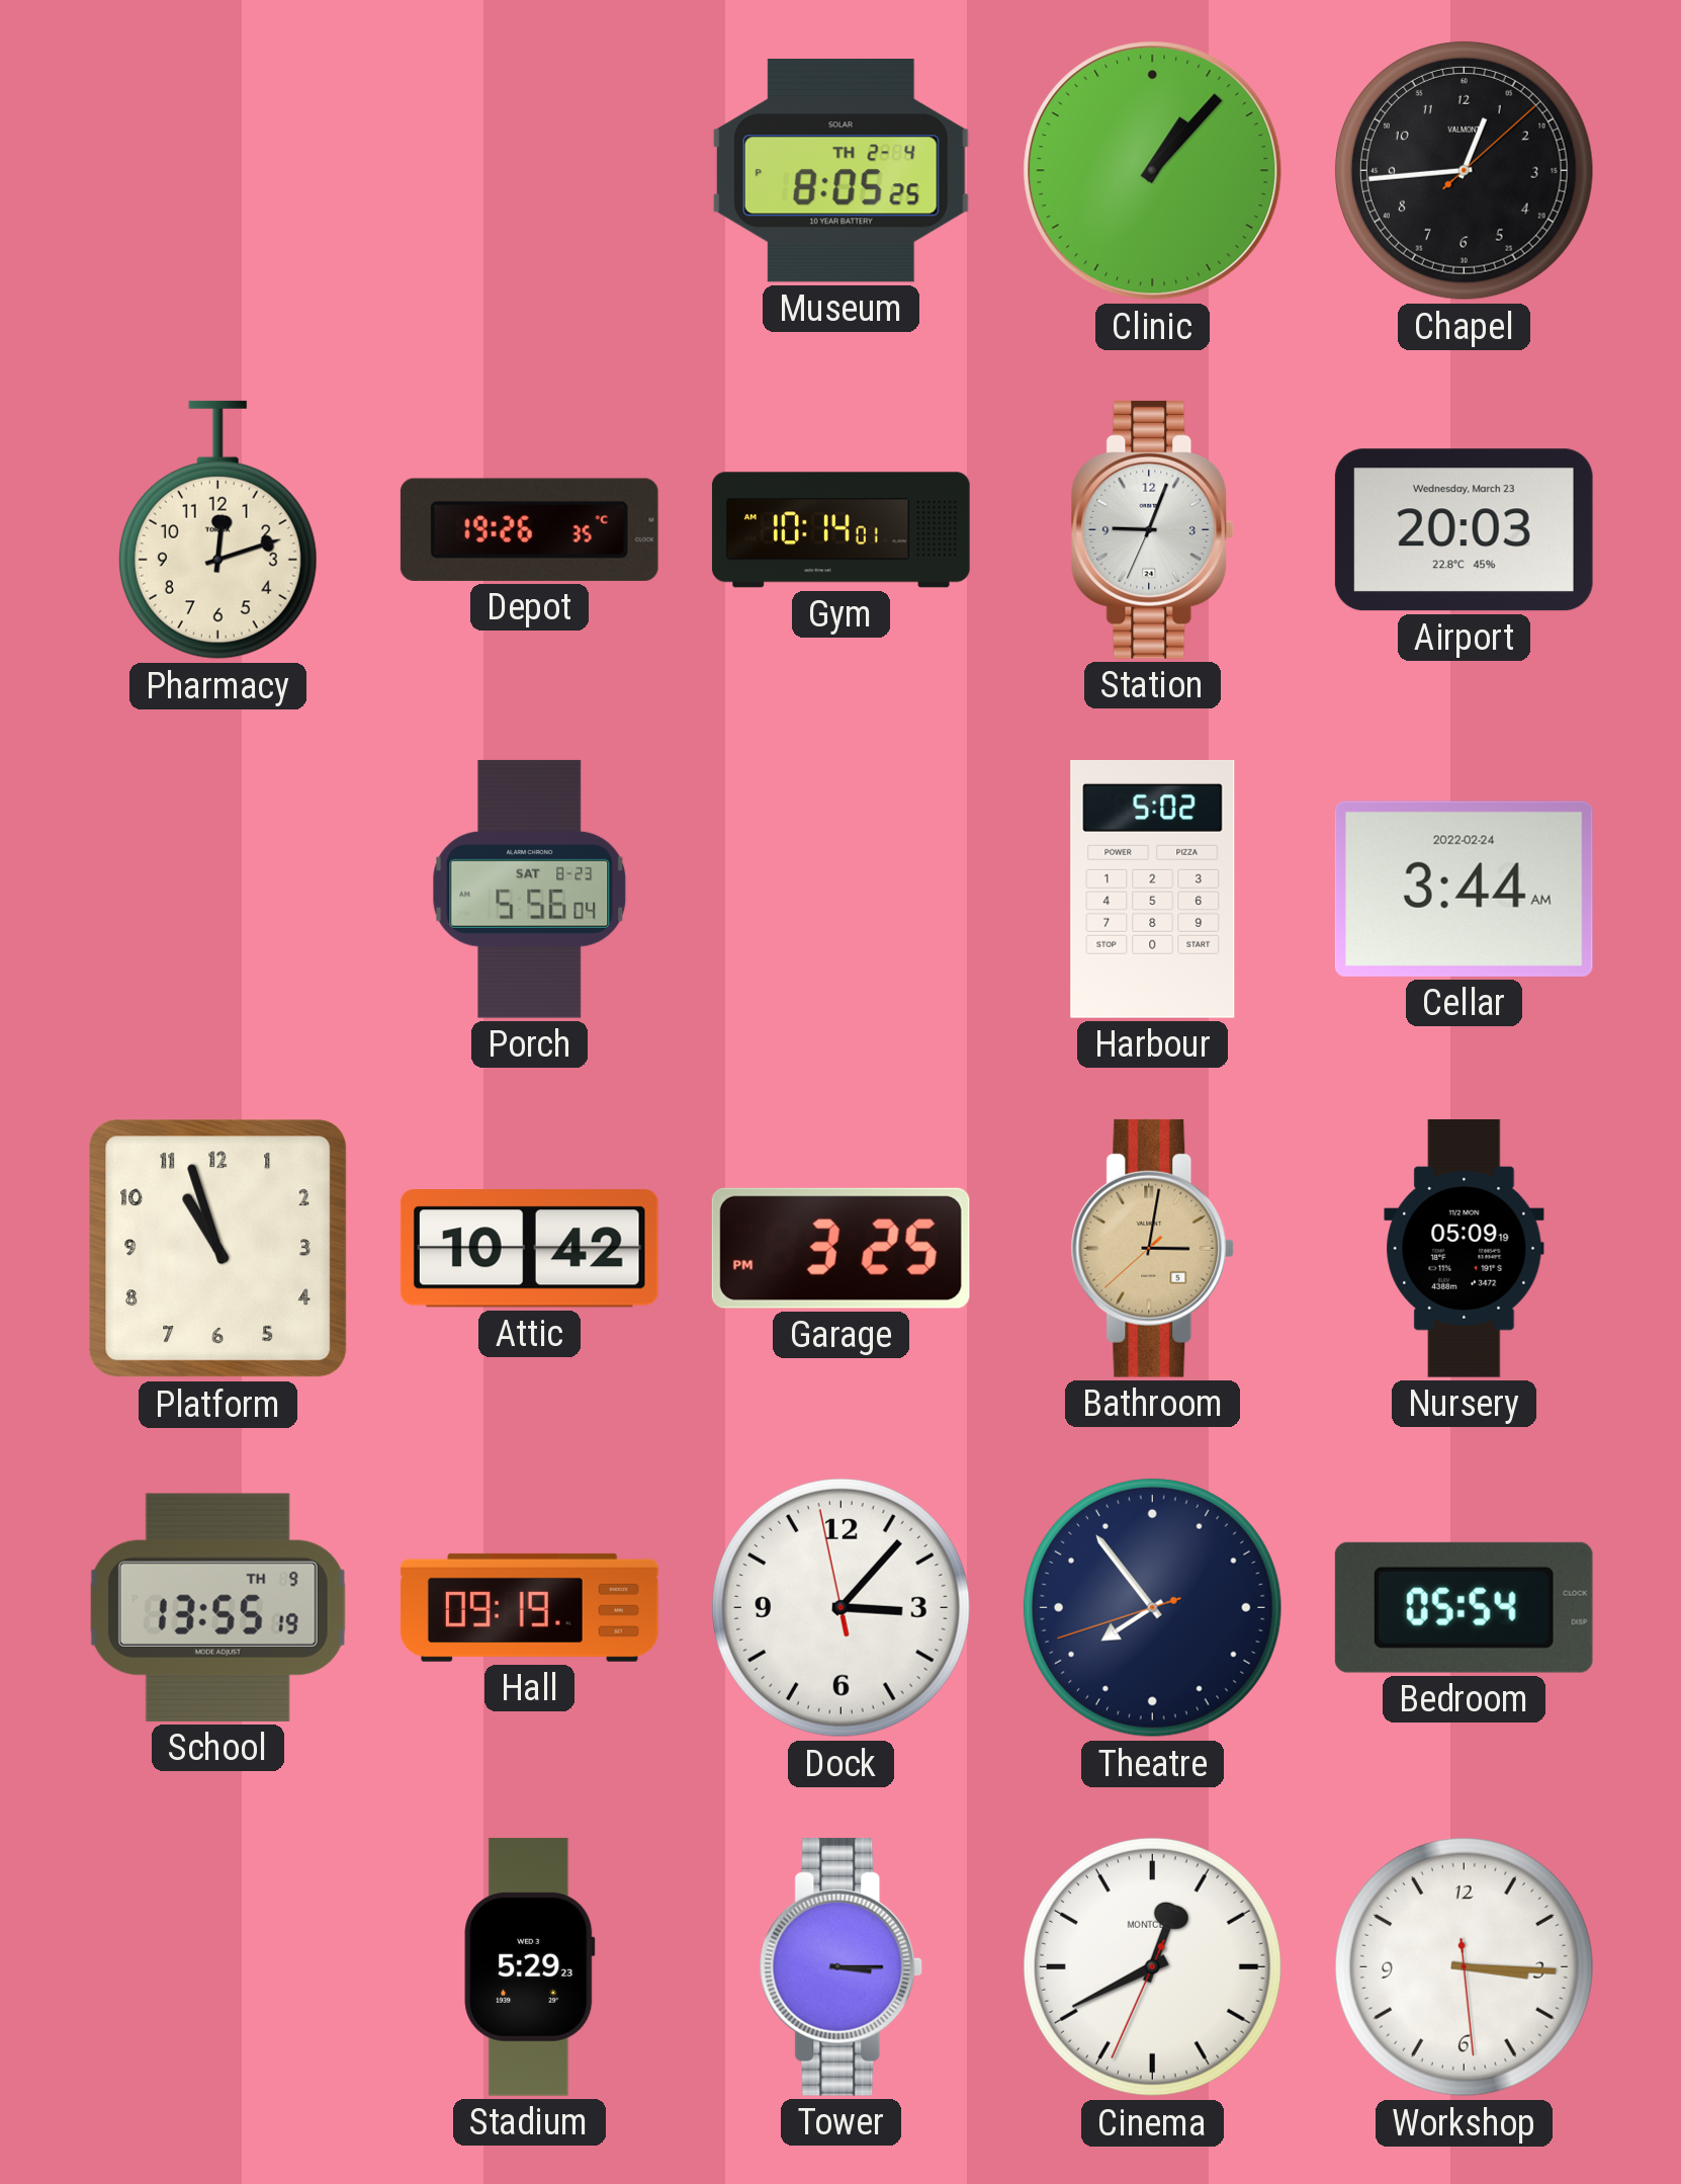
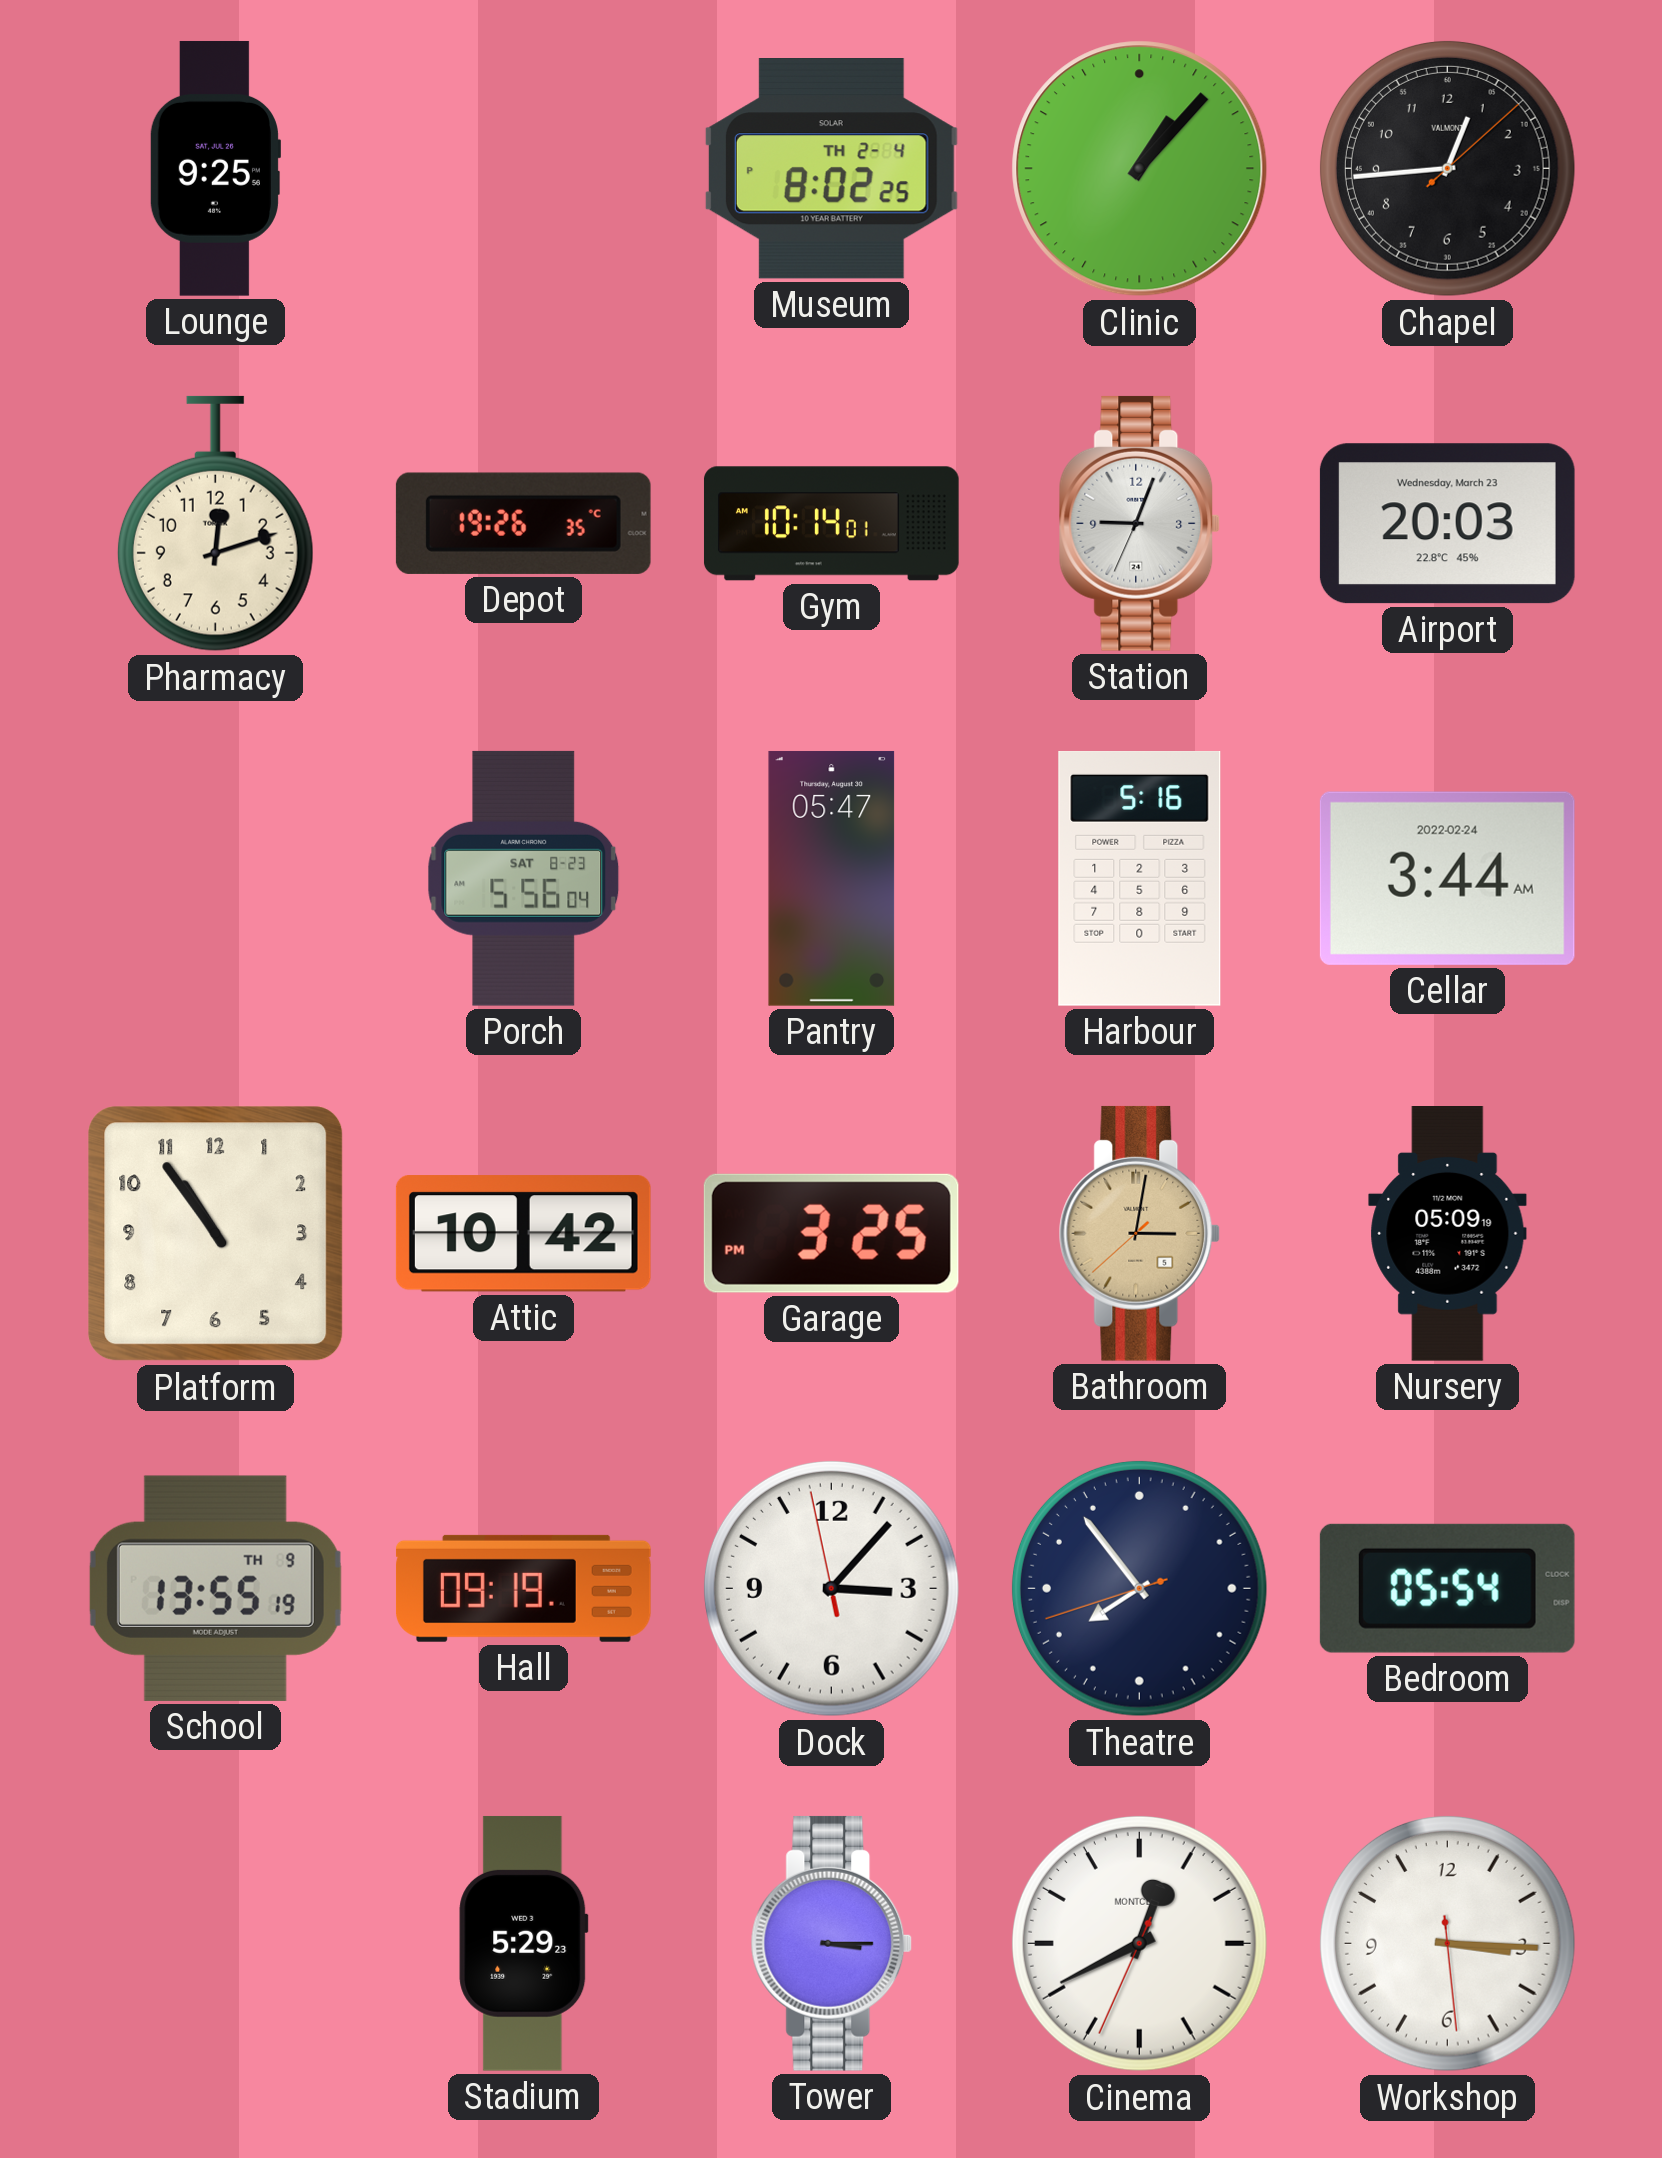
Lounge: none -> 9:25
Museum: 8:05 -> 8:02
Pantry: none -> 05:47
Harbour: 5:02 -> 5:16
Platform: 10:57 -> 10:54
